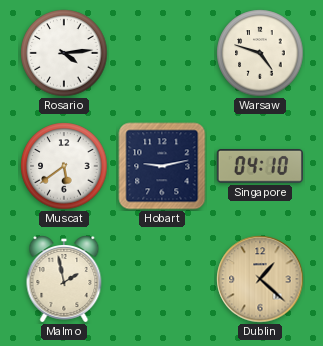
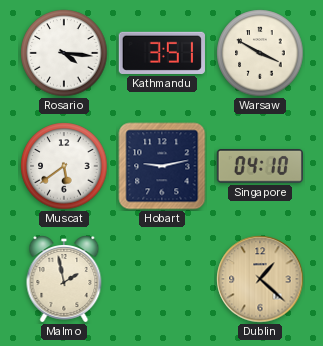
Rosario: 4:14 -> 4:16
Kathmandu: none -> 3:51
Warsaw: 4:48 -> 3:50
